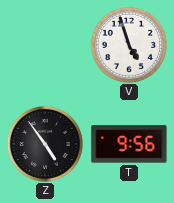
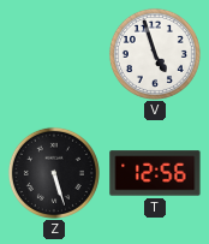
Z: 4:54 -> 5:27
T: 9:56 -> 12:56
